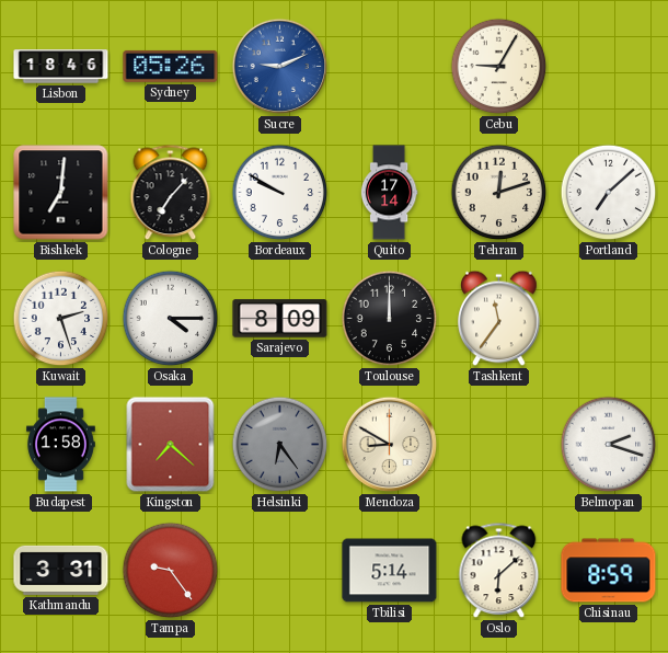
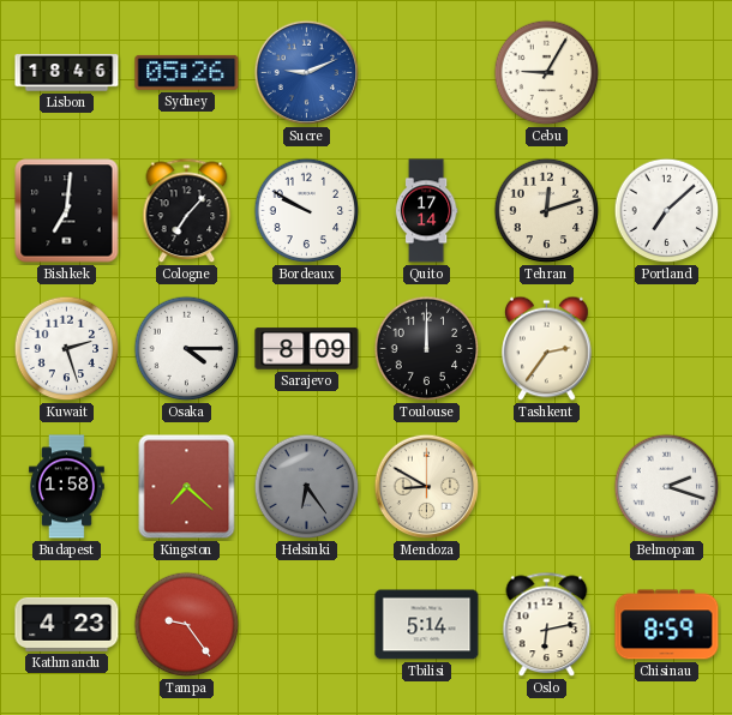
Tashkent: 11:36 -> 2:36
Kathmandu: 3:31 -> 4:23
Oslo: 6:08 -> 6:13
